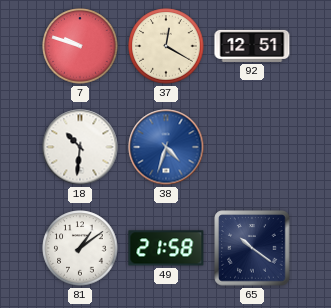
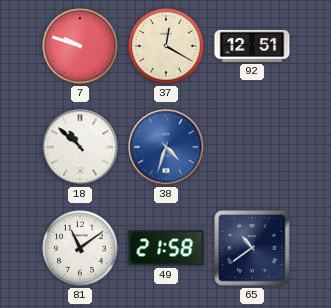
18: 10:31 -> 10:52
81: 1:09 -> 11:09
65: 10:21 -> 10:39
